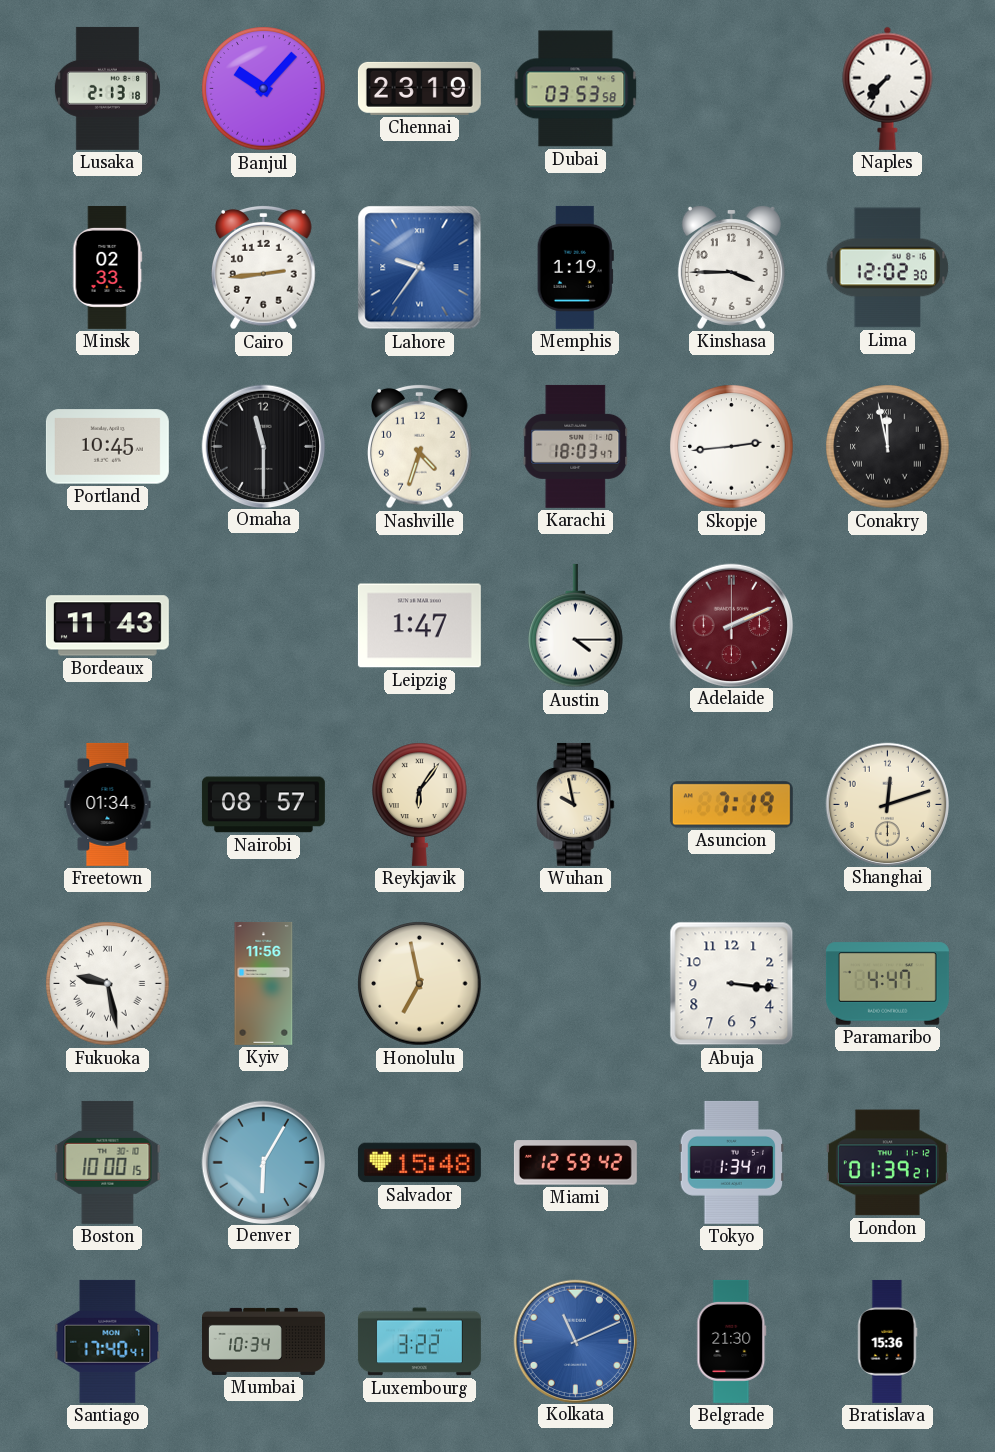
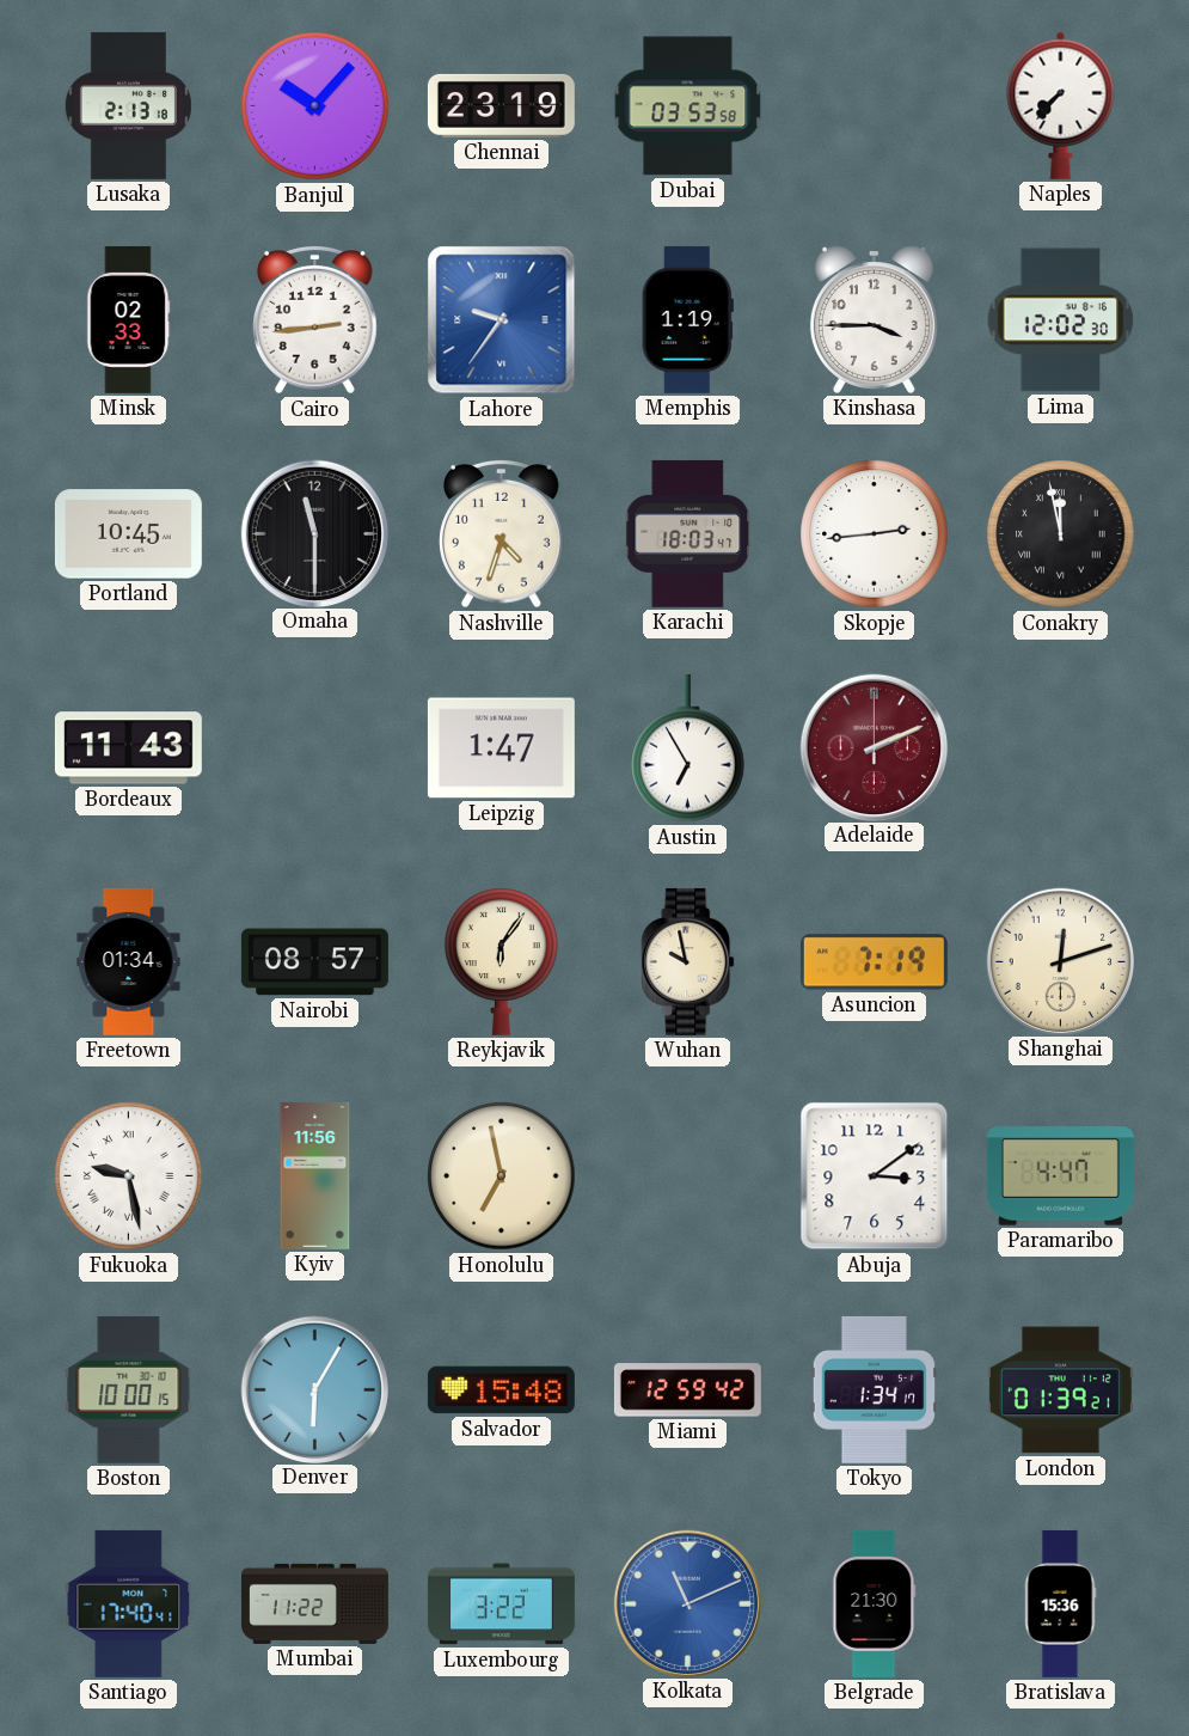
Austin: 4:15 -> 6:55
Abuja: 3:16 -> 3:09
Mumbai: 10:34 -> 11:22
